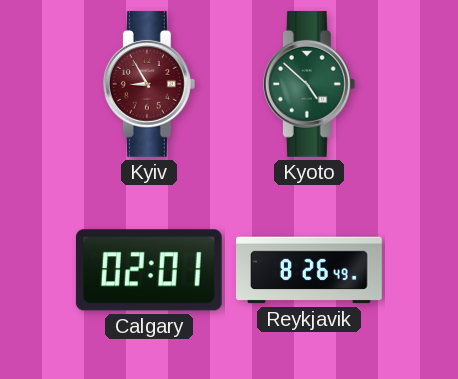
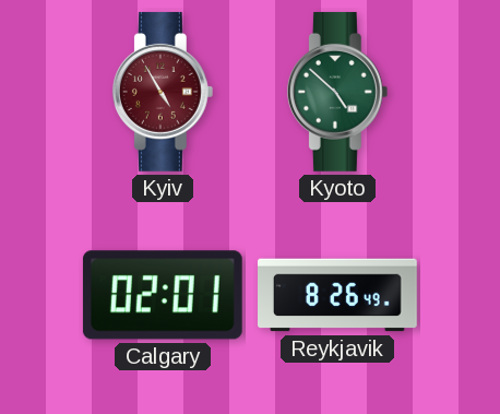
Kyiv: 8:55 -> 4:55
